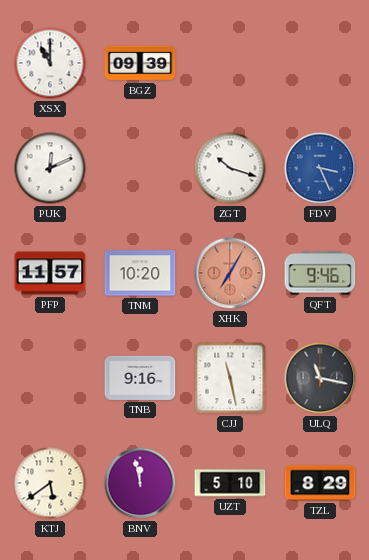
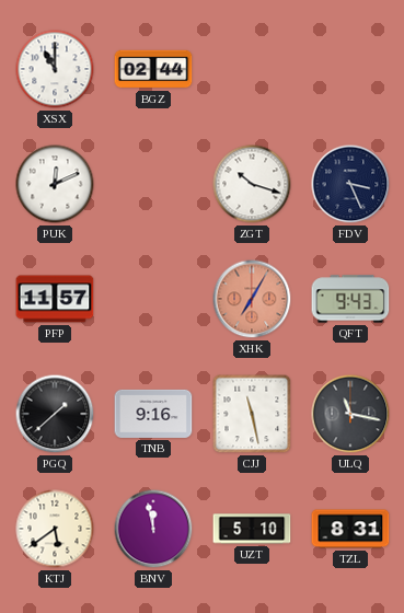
BGZ: 09:39 -> 02:44
FDV dial: blue -> navy
TNM: 10:20 -> none
QFT: 9:46 -> 9:43
PGQ: none -> 1:38
TZL: 8:29 -> 8:31
